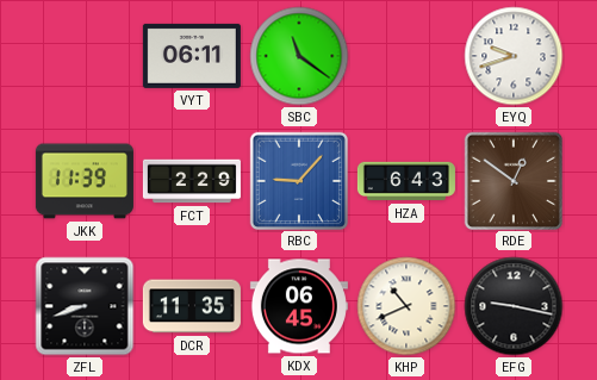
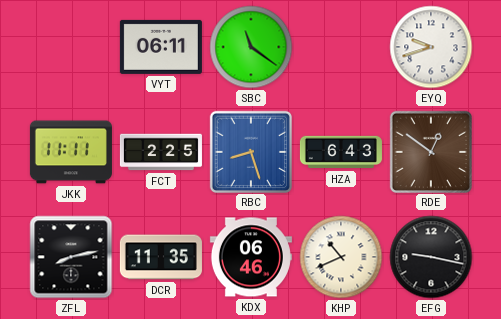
JKK: 11:39 -> 11:11
FCT: 2:29 -> 2:25
RBC: 9:07 -> 8:27
ZFL: 8:42 -> 8:13
KDX: 06:45 -> 06:46
